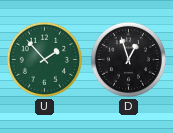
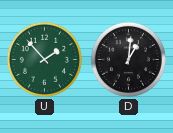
D: 12:57 -> 1:01
